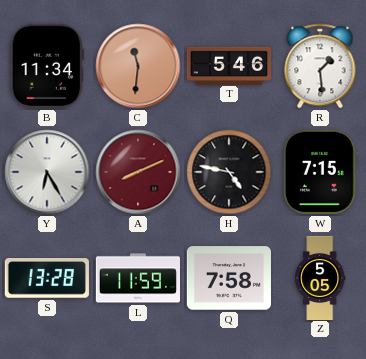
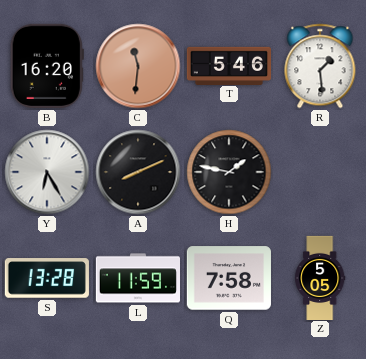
B: 11:34 -> 16:20
A dial: burgundy -> black
H: 4:47 -> 1:47
W: 7:15 -> none
